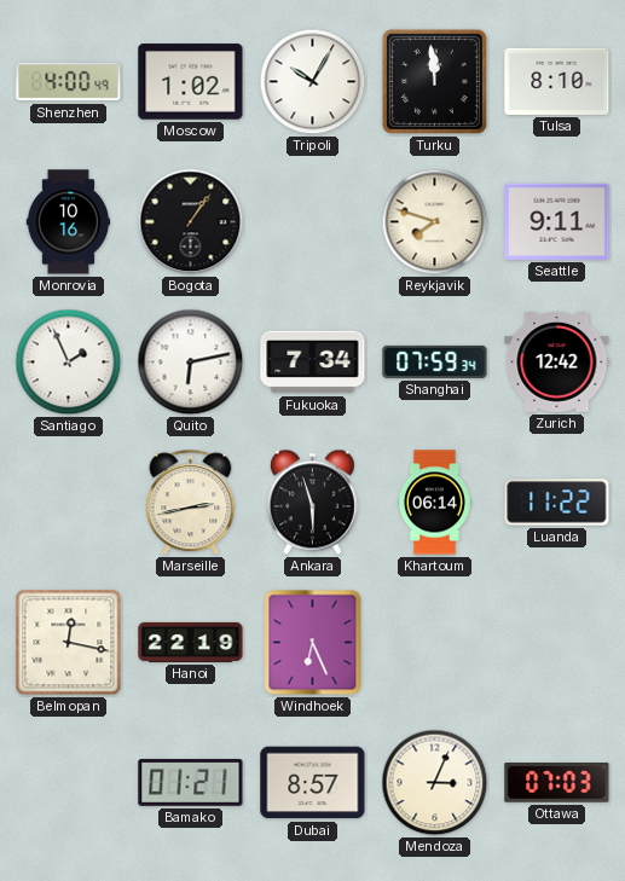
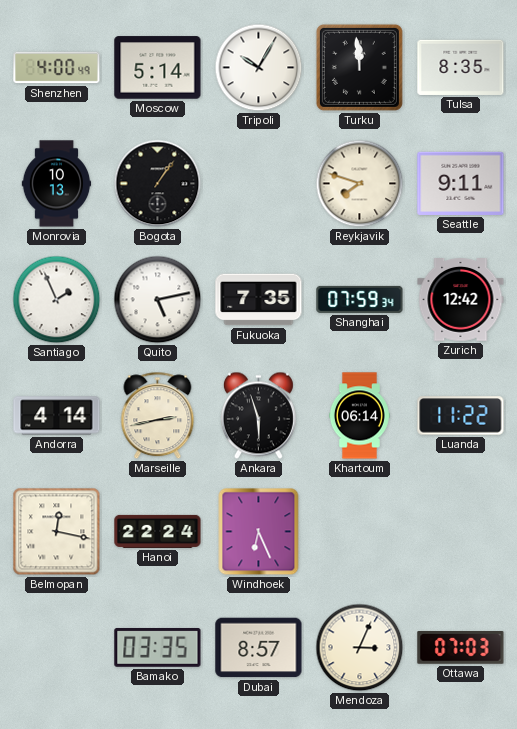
Moscow: 1:02 -> 5:14
Tulsa: 8:10 -> 8:35
Monrovia: 10:16 -> 10:13
Quito: 6:13 -> 5:13
Fukuoka: 7:34 -> 7:35
Andorra: none -> 4:14
Hanoi: 22:19 -> 22:24
Bamako: 01:21 -> 03:35
